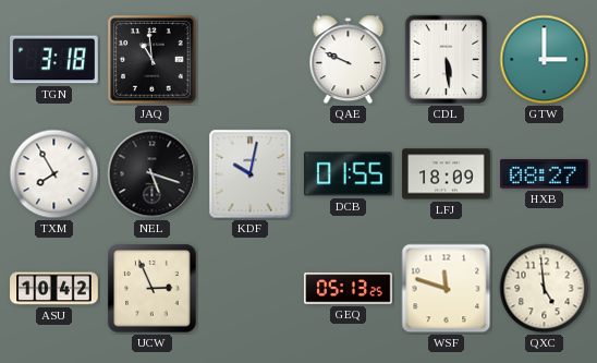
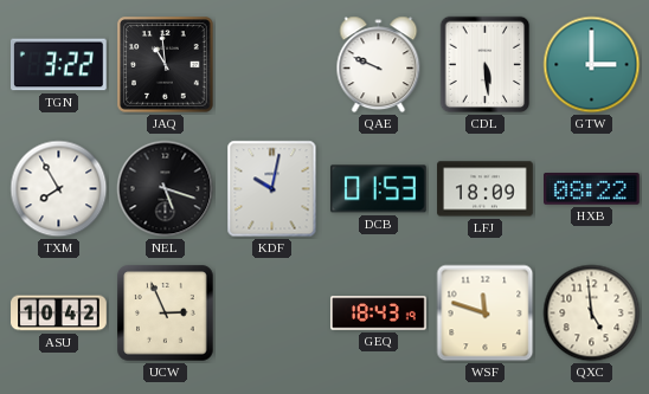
TGN: 3:18 -> 3:22
DCB: 01:55 -> 01:53
HXB: 08:27 -> 08:22
GEQ: 05:13 -> 18:43
